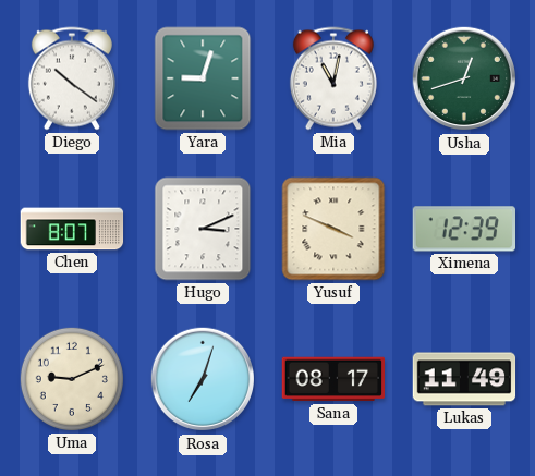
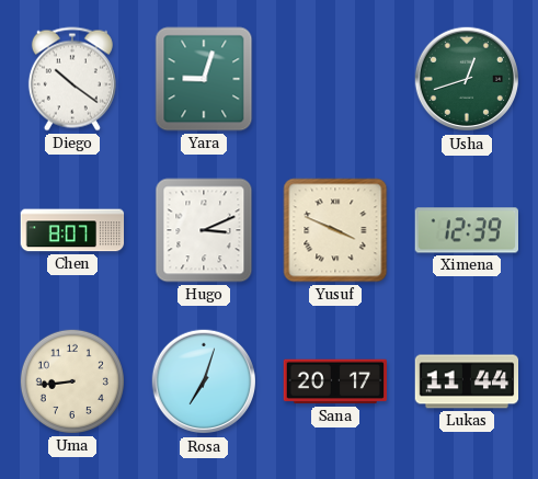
Mia: 11:02 -> none
Uma: 9:11 -> 8:44
Sana: 08:17 -> 20:17
Lukas: 11:49 -> 11:44
